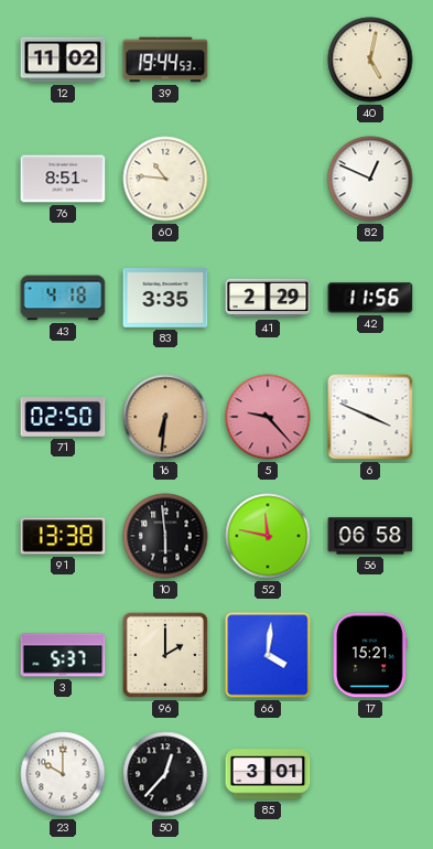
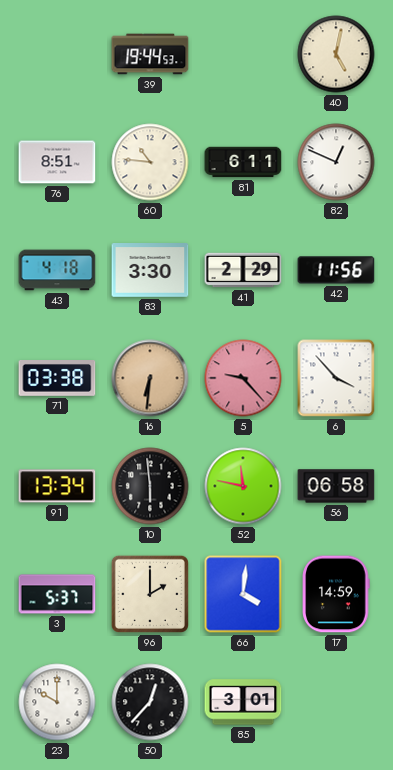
12: 11:02 -> none
81: none -> 6:11
83: 3:35 -> 3:30
71: 02:50 -> 03:38
6: 3:49 -> 3:53
91: 13:38 -> 13:34
17: 15:21 -> 14:59
